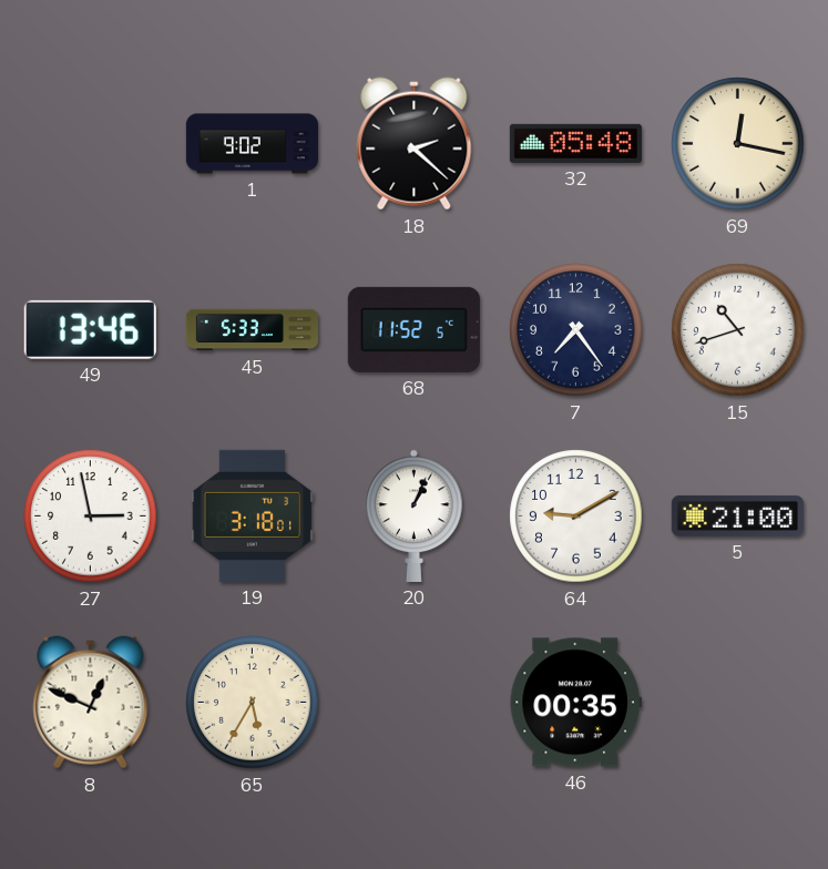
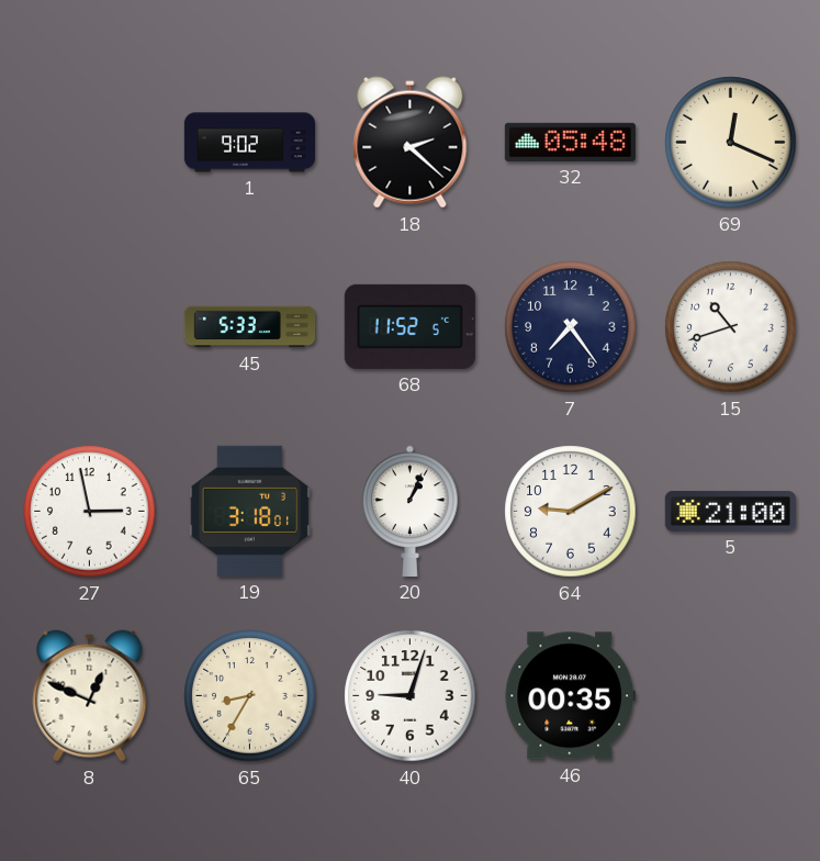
69: 12:17 -> 12:19
49: 13:46 -> none
65: 5:35 -> 8:35
40: none -> 9:03
